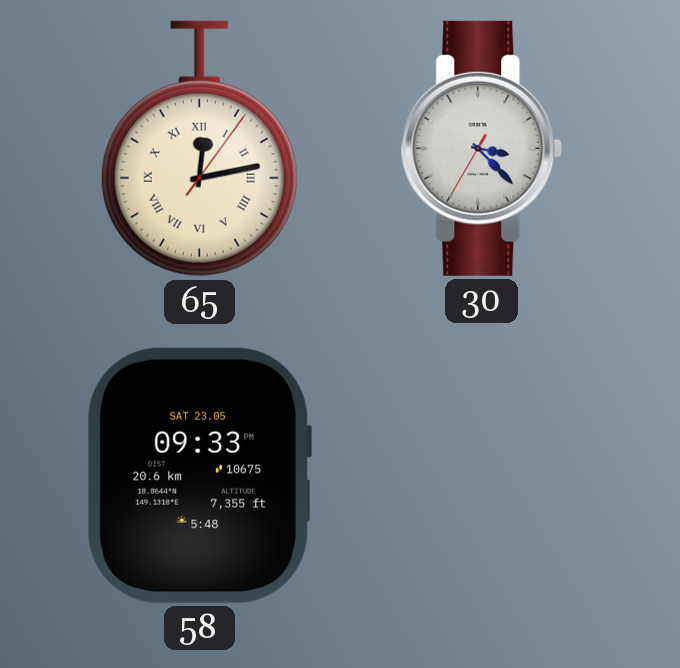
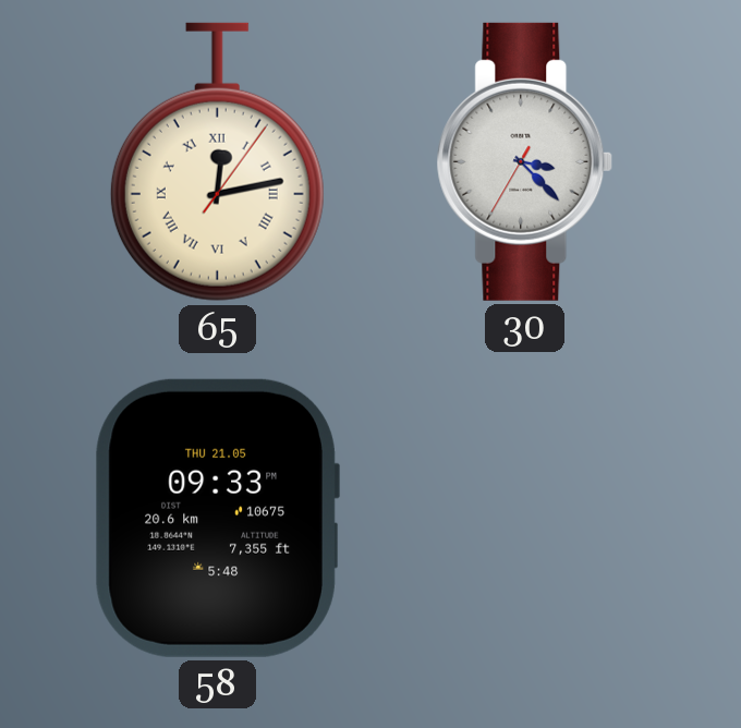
58 date: SAT 23.05 -> THU 21.05
